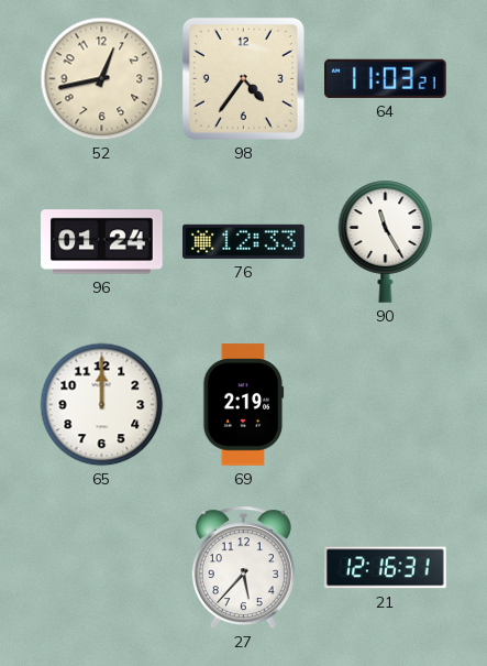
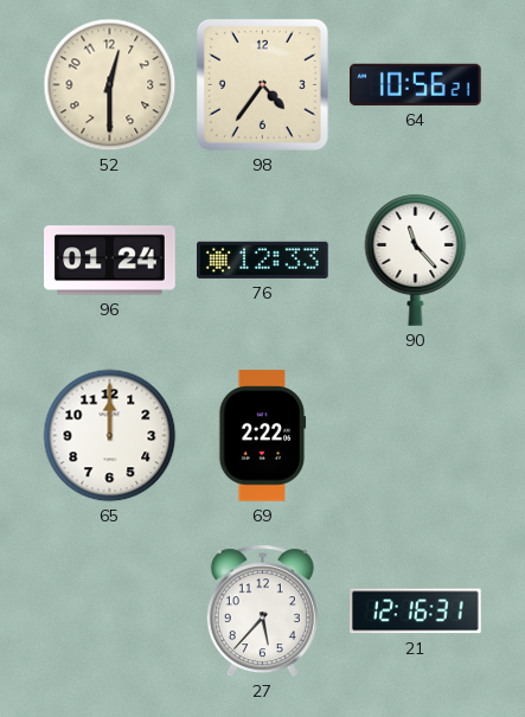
52: 12:43 -> 12:30
64: 11:03 -> 10:56
90: 11:25 -> 11:23
69: 2:19 -> 2:22
